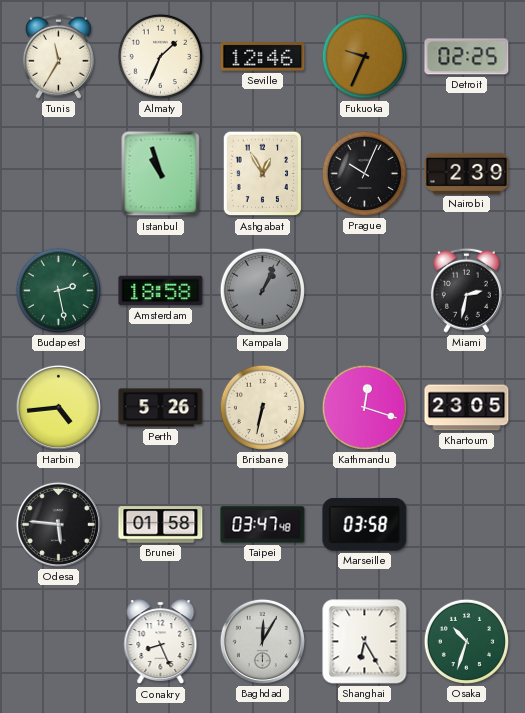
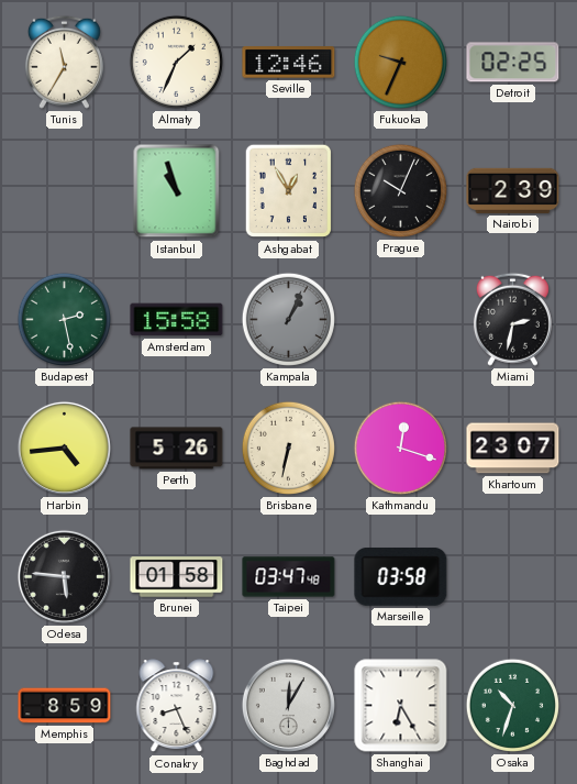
Amsterdam: 18:58 -> 15:58
Khartoum: 23:05 -> 23:07
Memphis: none -> 8:59
